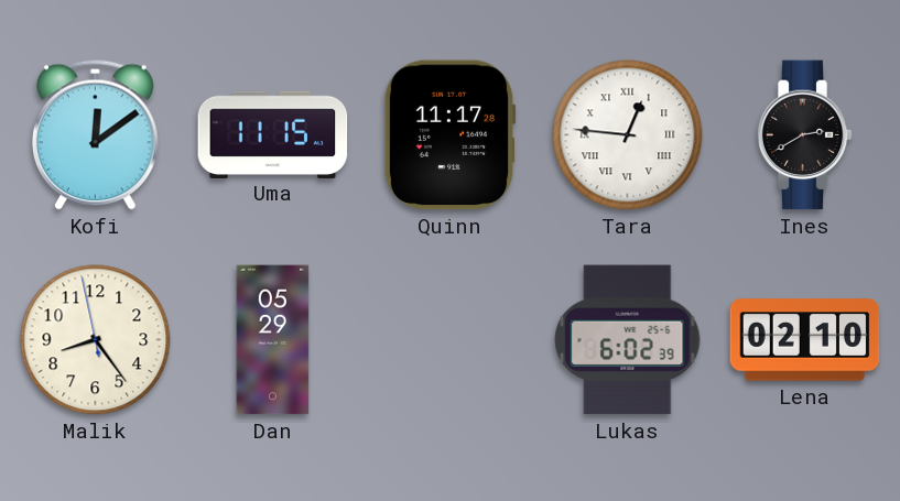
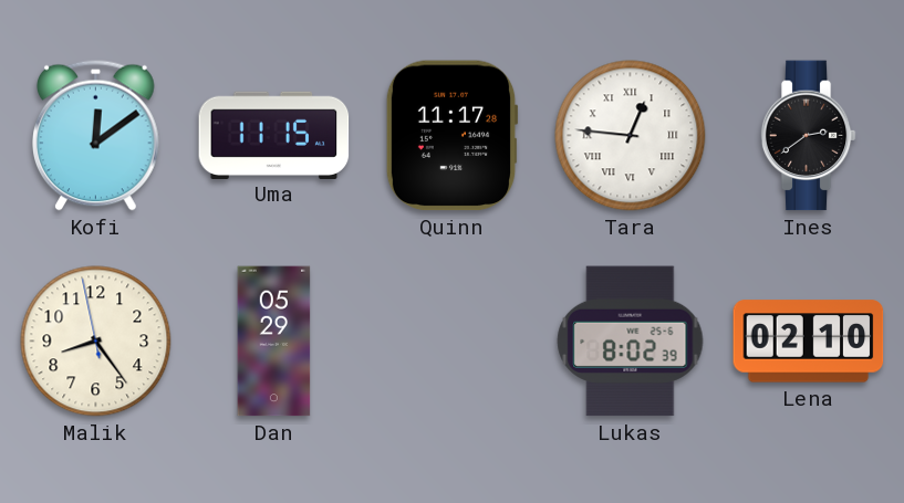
Ines: 2:40 -> 2:39
Lukas: 6:02 -> 8:02
